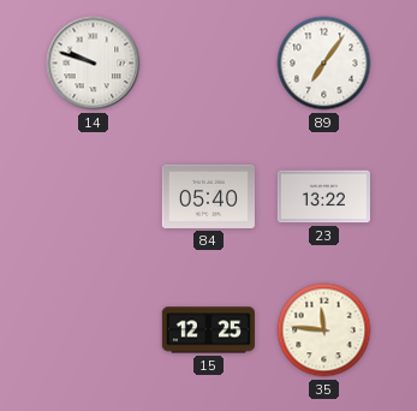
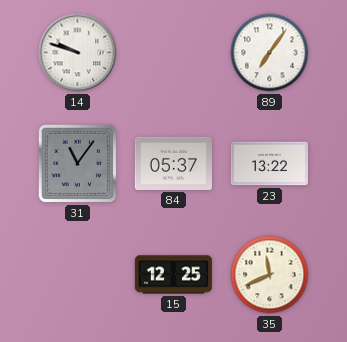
31: none -> 11:06
84: 05:40 -> 05:37
35: 11:46 -> 11:41
